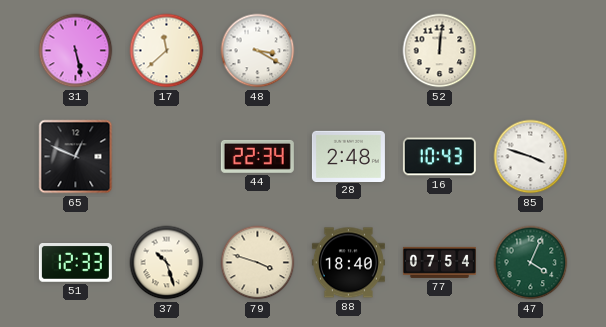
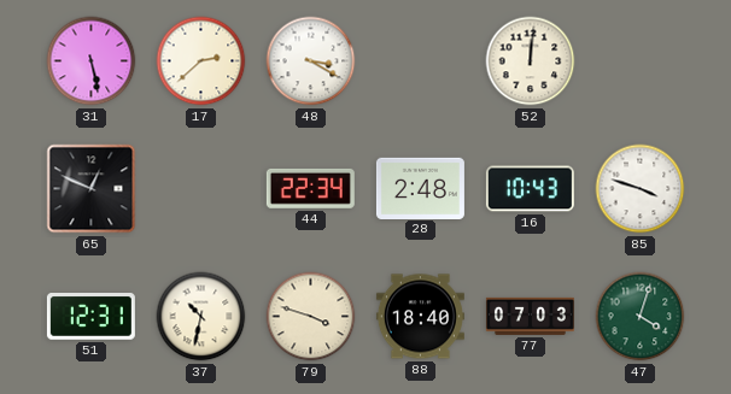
17: 11:38 -> 2:38
51: 12:33 -> 12:31
37: 10:27 -> 10:32
77: 07:54 -> 07:03
47: 4:04 -> 4:03
